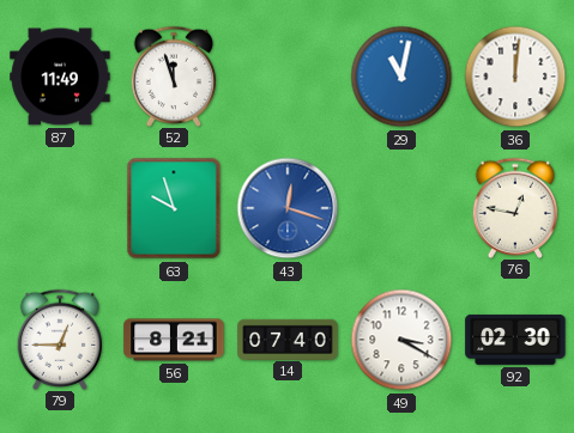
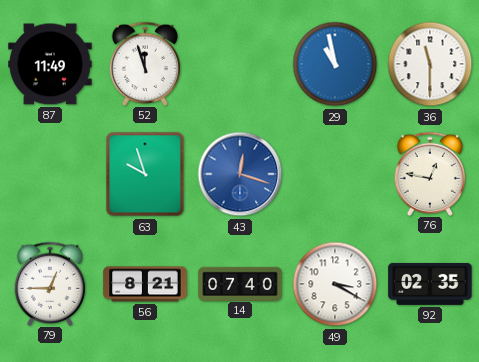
29: 11:02 -> 10:58
36: 12:01 -> 11:30
92: 02:30 -> 02:35
